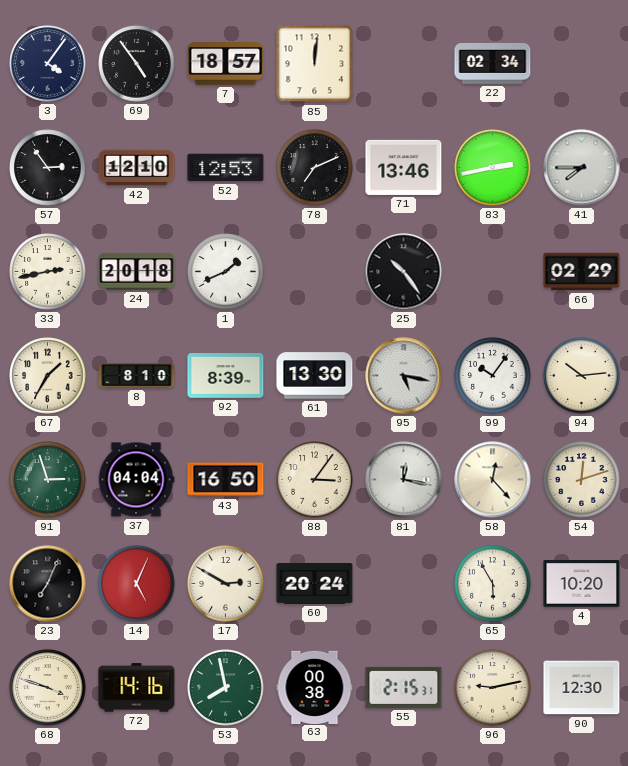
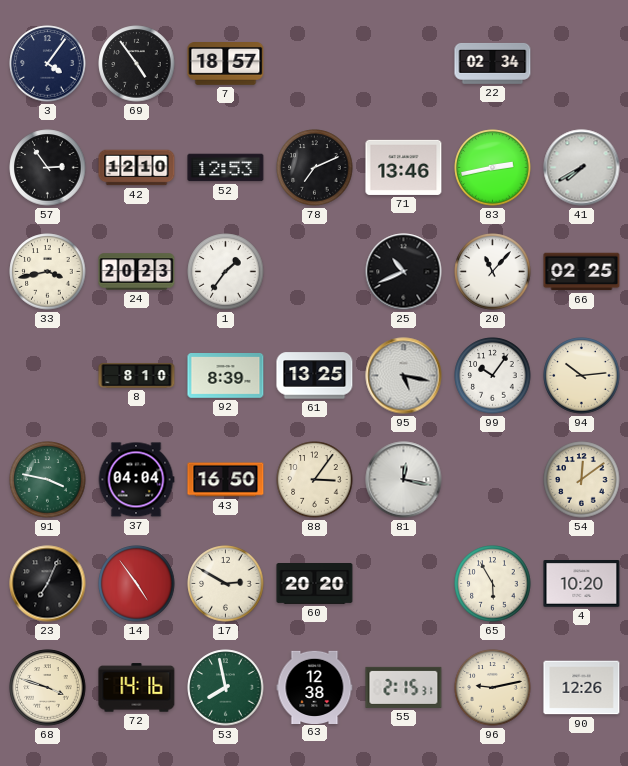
85: 12:01 -> none
41: 7:45 -> 7:40
33: 2:43 -> 3:43
24: 20:18 -> 20:23
1: 1:41 -> 1:36
25: 10:24 -> 10:41
20: none -> 11:07
66: 02:29 -> 02:25
67: 1:35 -> none
61: 13:30 -> 13:25
91: 2:57 -> 3:47
58: 12:23 -> none
54: 12:12 -> 12:09
14: 5:04 -> 4:54
60: 20:24 -> 20:20
63: 00:38 -> 12:38
90: 12:30 -> 12:26
